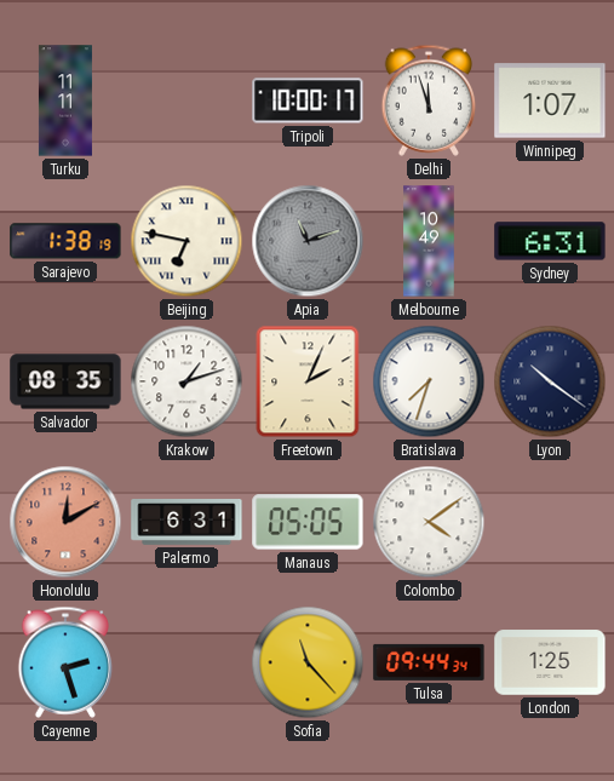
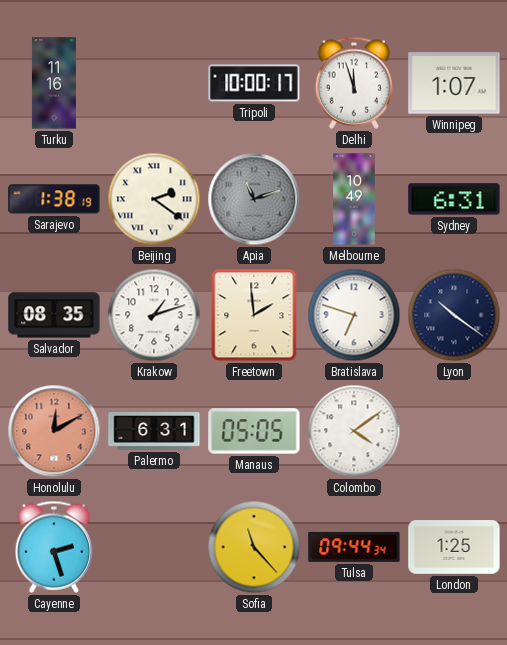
Turku: 11:11 -> 11:16
Beijing: 6:47 -> 2:21
Freetown: 2:04 -> 1:59
Bratislava: 7:33 -> 6:48
